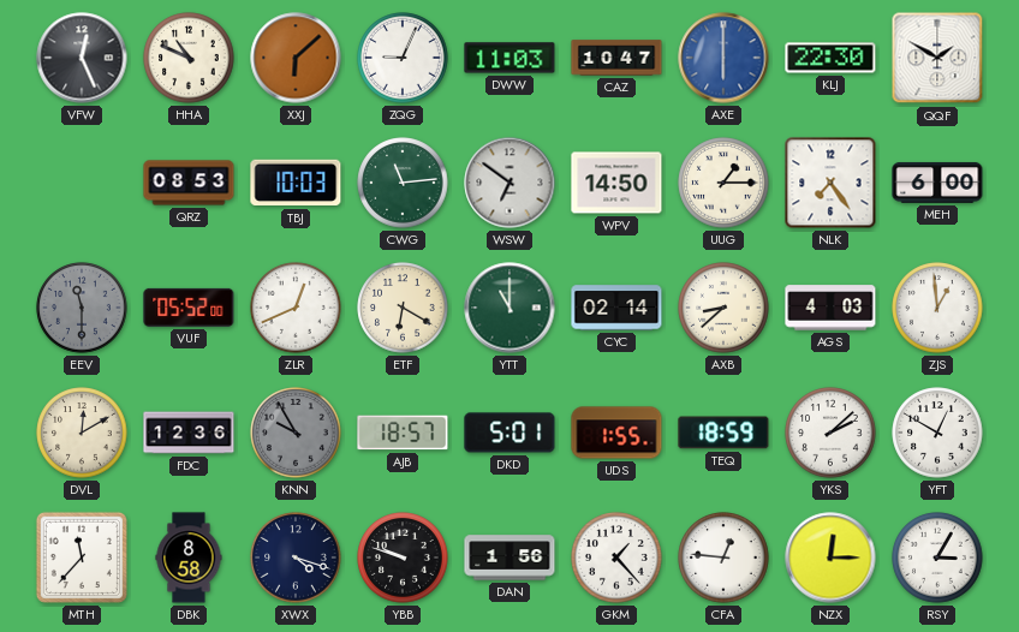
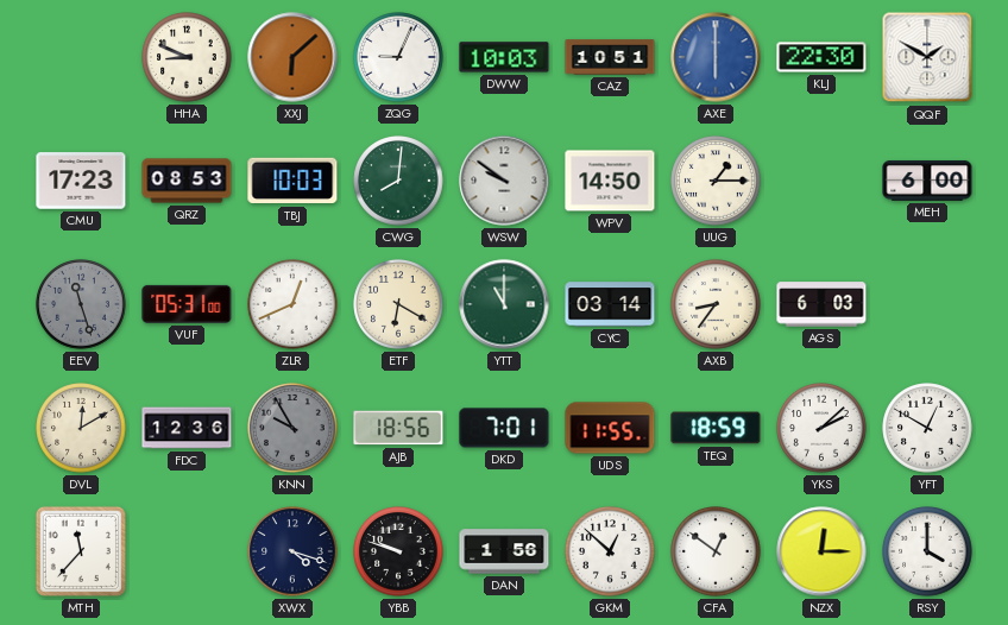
VFW: 12:26 -> none
HHA: 10:49 -> 8:49
DWW: 11:03 -> 10:03
CAZ: 10:47 -> 10:51
CMU: none -> 17:23
CWG: 11:14 -> 8:01
WSW: 6:51 -> 9:51
NLK: 7:24 -> none
EEV: 11:30 -> 11:27
VUF: 05:52 -> 05:31
CYC: 02:14 -> 03:14
AXB: 8:38 -> 8:36
AGS: 4:03 -> 6:03
ZJS: 12:59 -> none
AJB: 18:57 -> 18:56
DKD: 5:01 -> 7:01
UDS: 1:55 -> 11:55
DBK: 8:58 -> none
GKM: 1:23 -> 12:52
CFA: 12:46 -> 12:51
RSY: 3:05 -> 4:00
